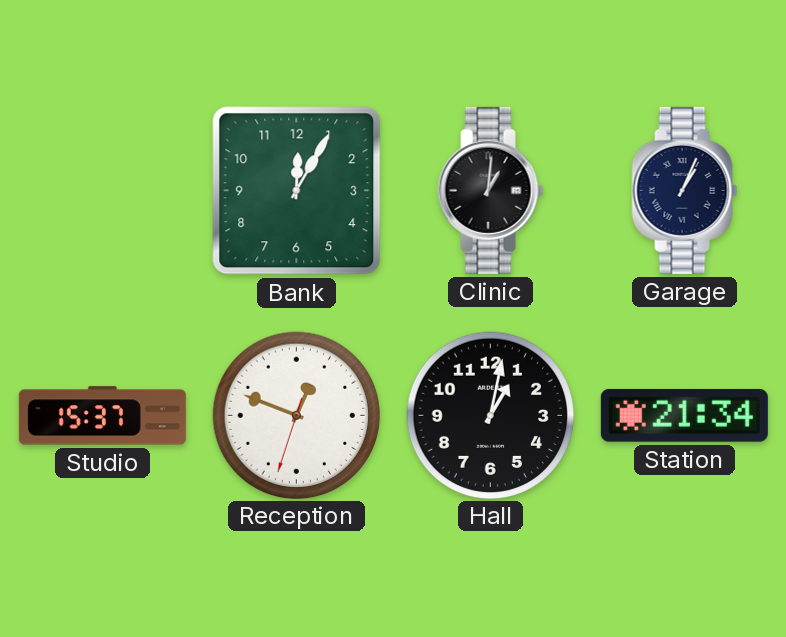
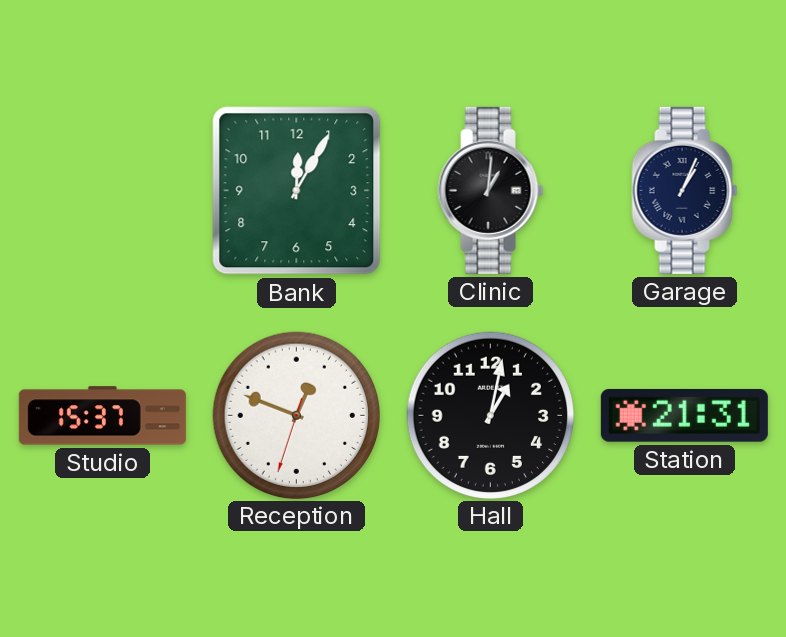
Station: 21:34 -> 21:31
